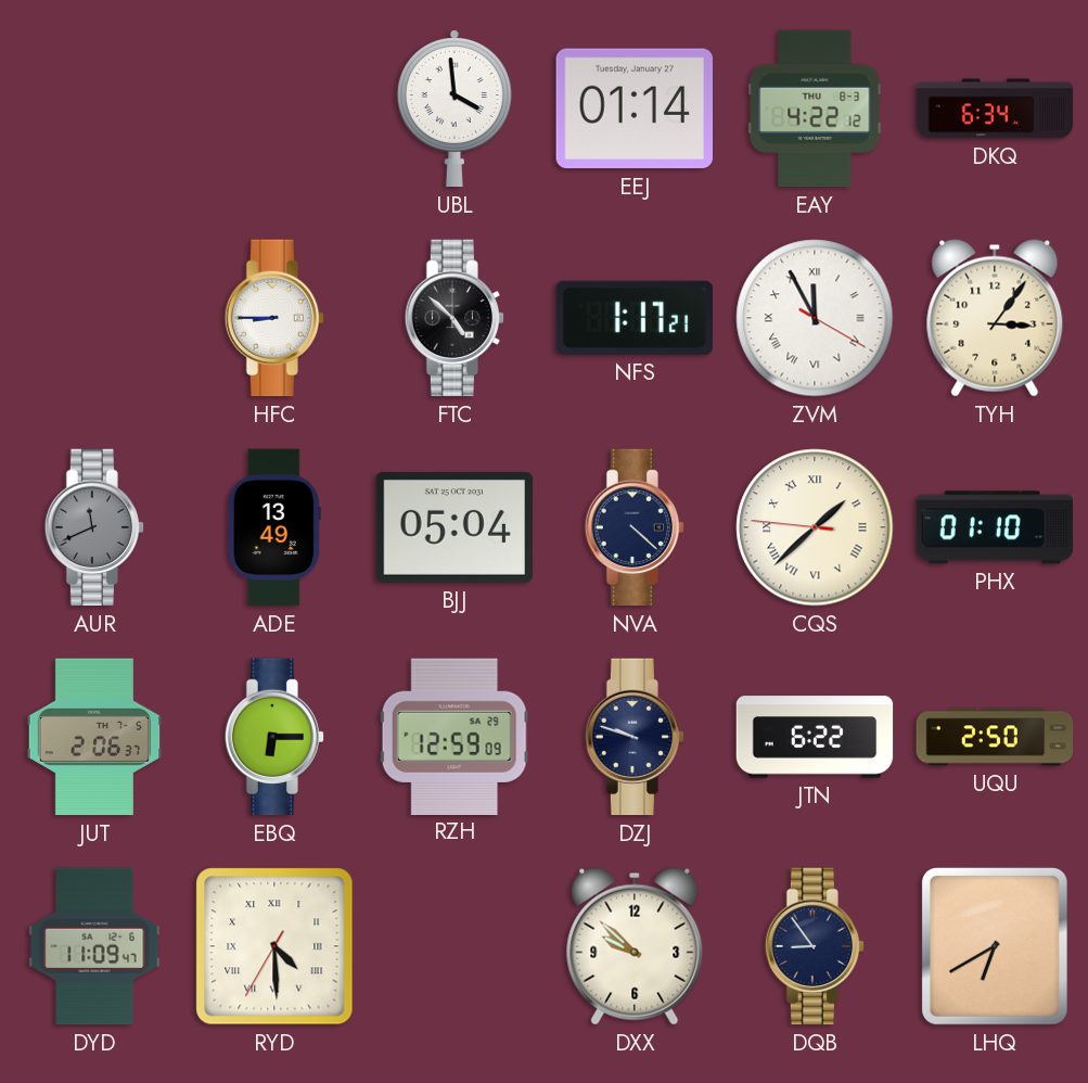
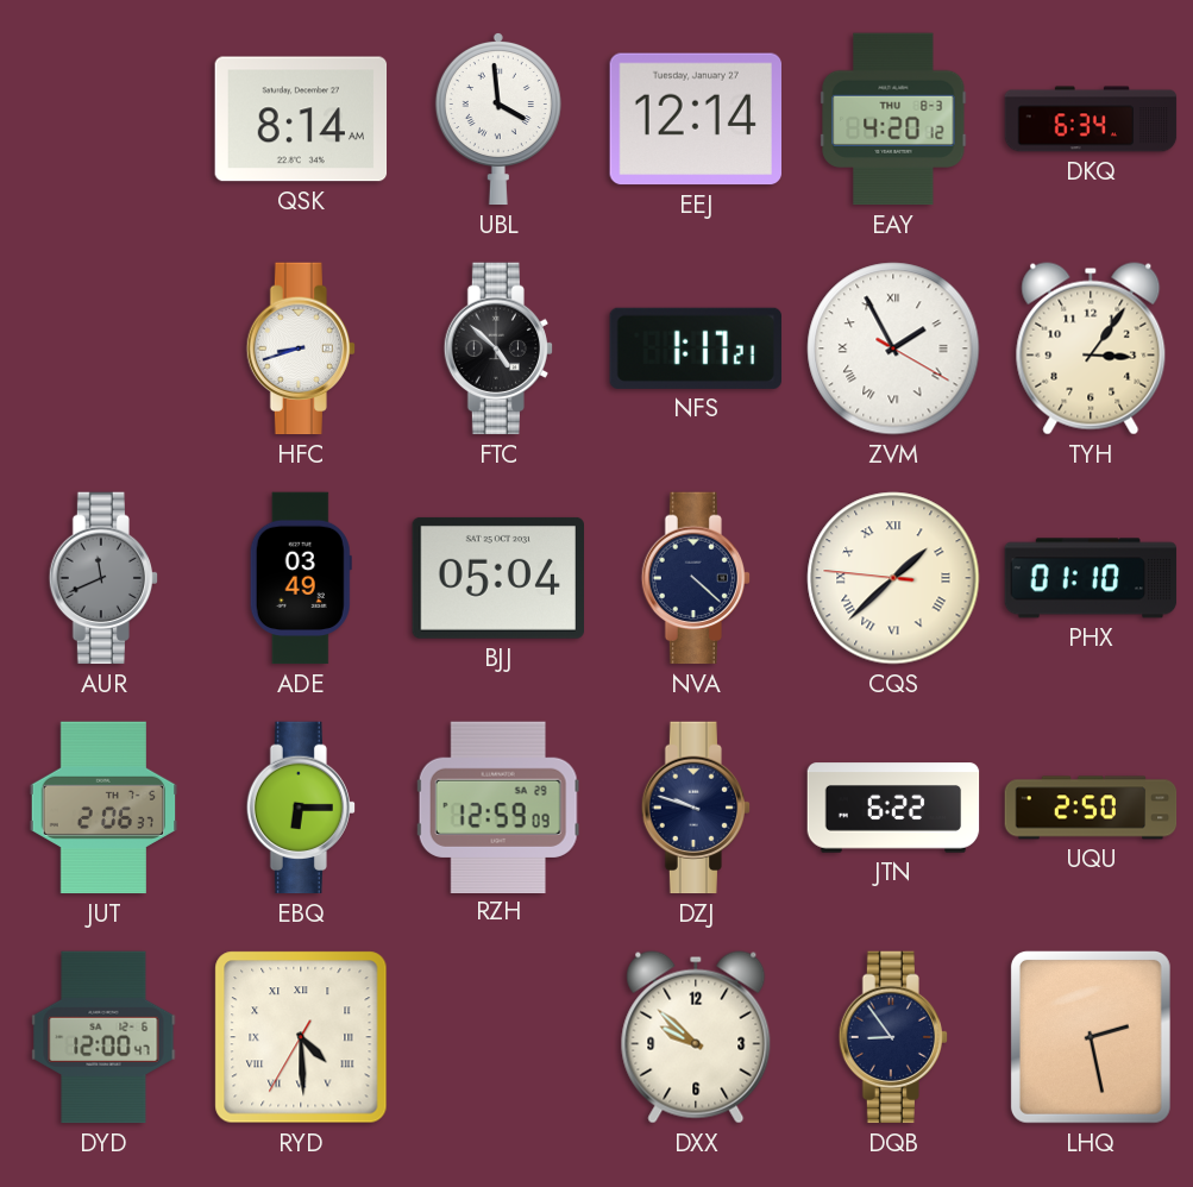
QSK: none -> 8:14
EEJ: 01:14 -> 12:14
EAY: 4:22 -> 4:20
HFC: 8:45 -> 8:42
ZVM: 11:55 -> 1:55
ADE: 13:49 -> 03:49
DYD: 11:09 -> 12:00
LHQ: 6:40 -> 2:28
